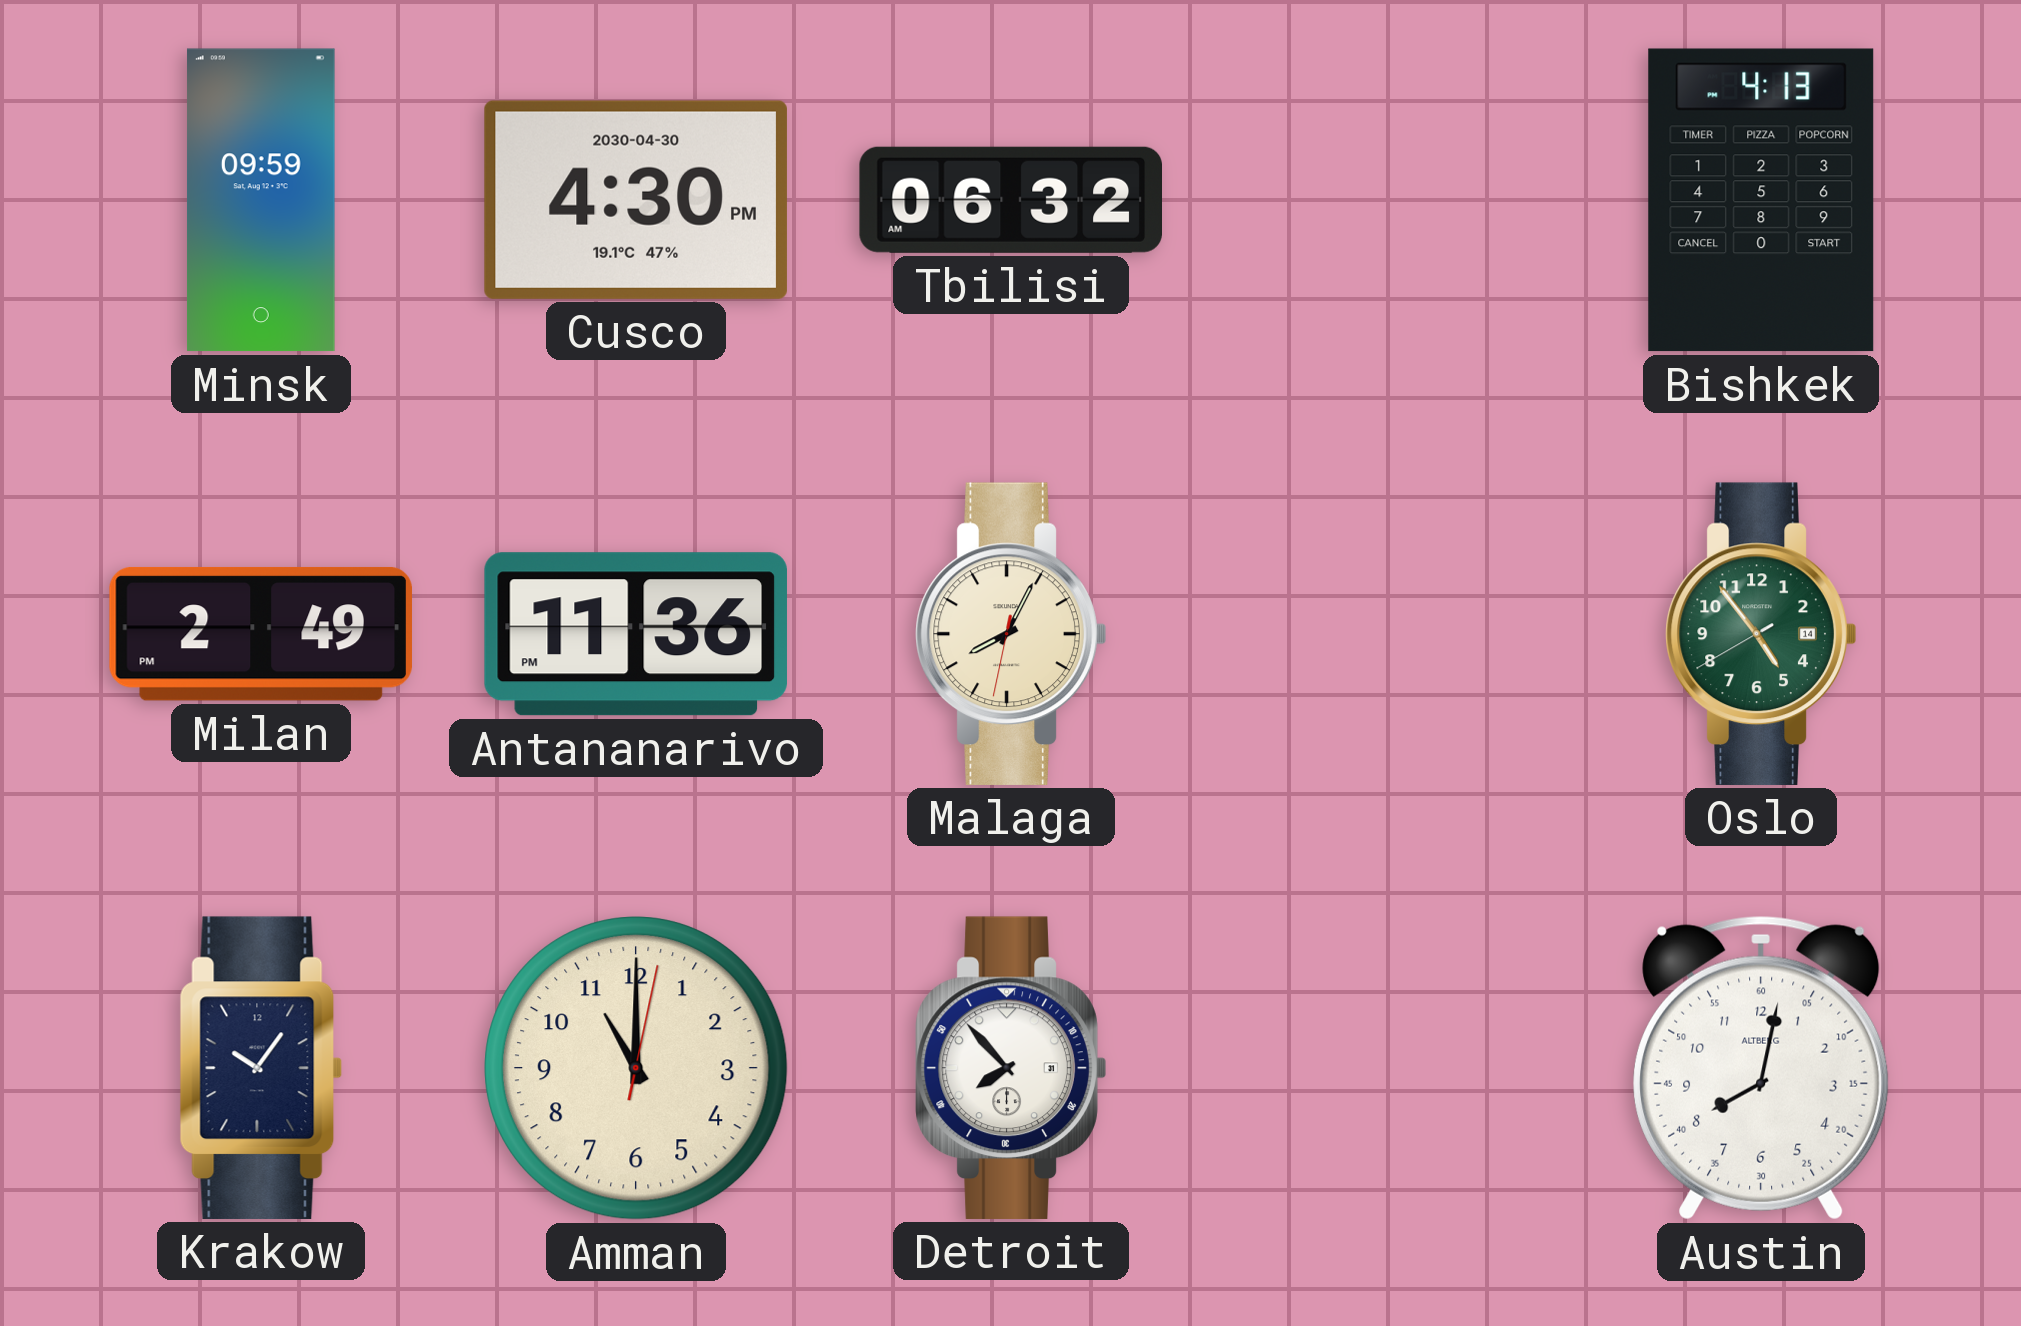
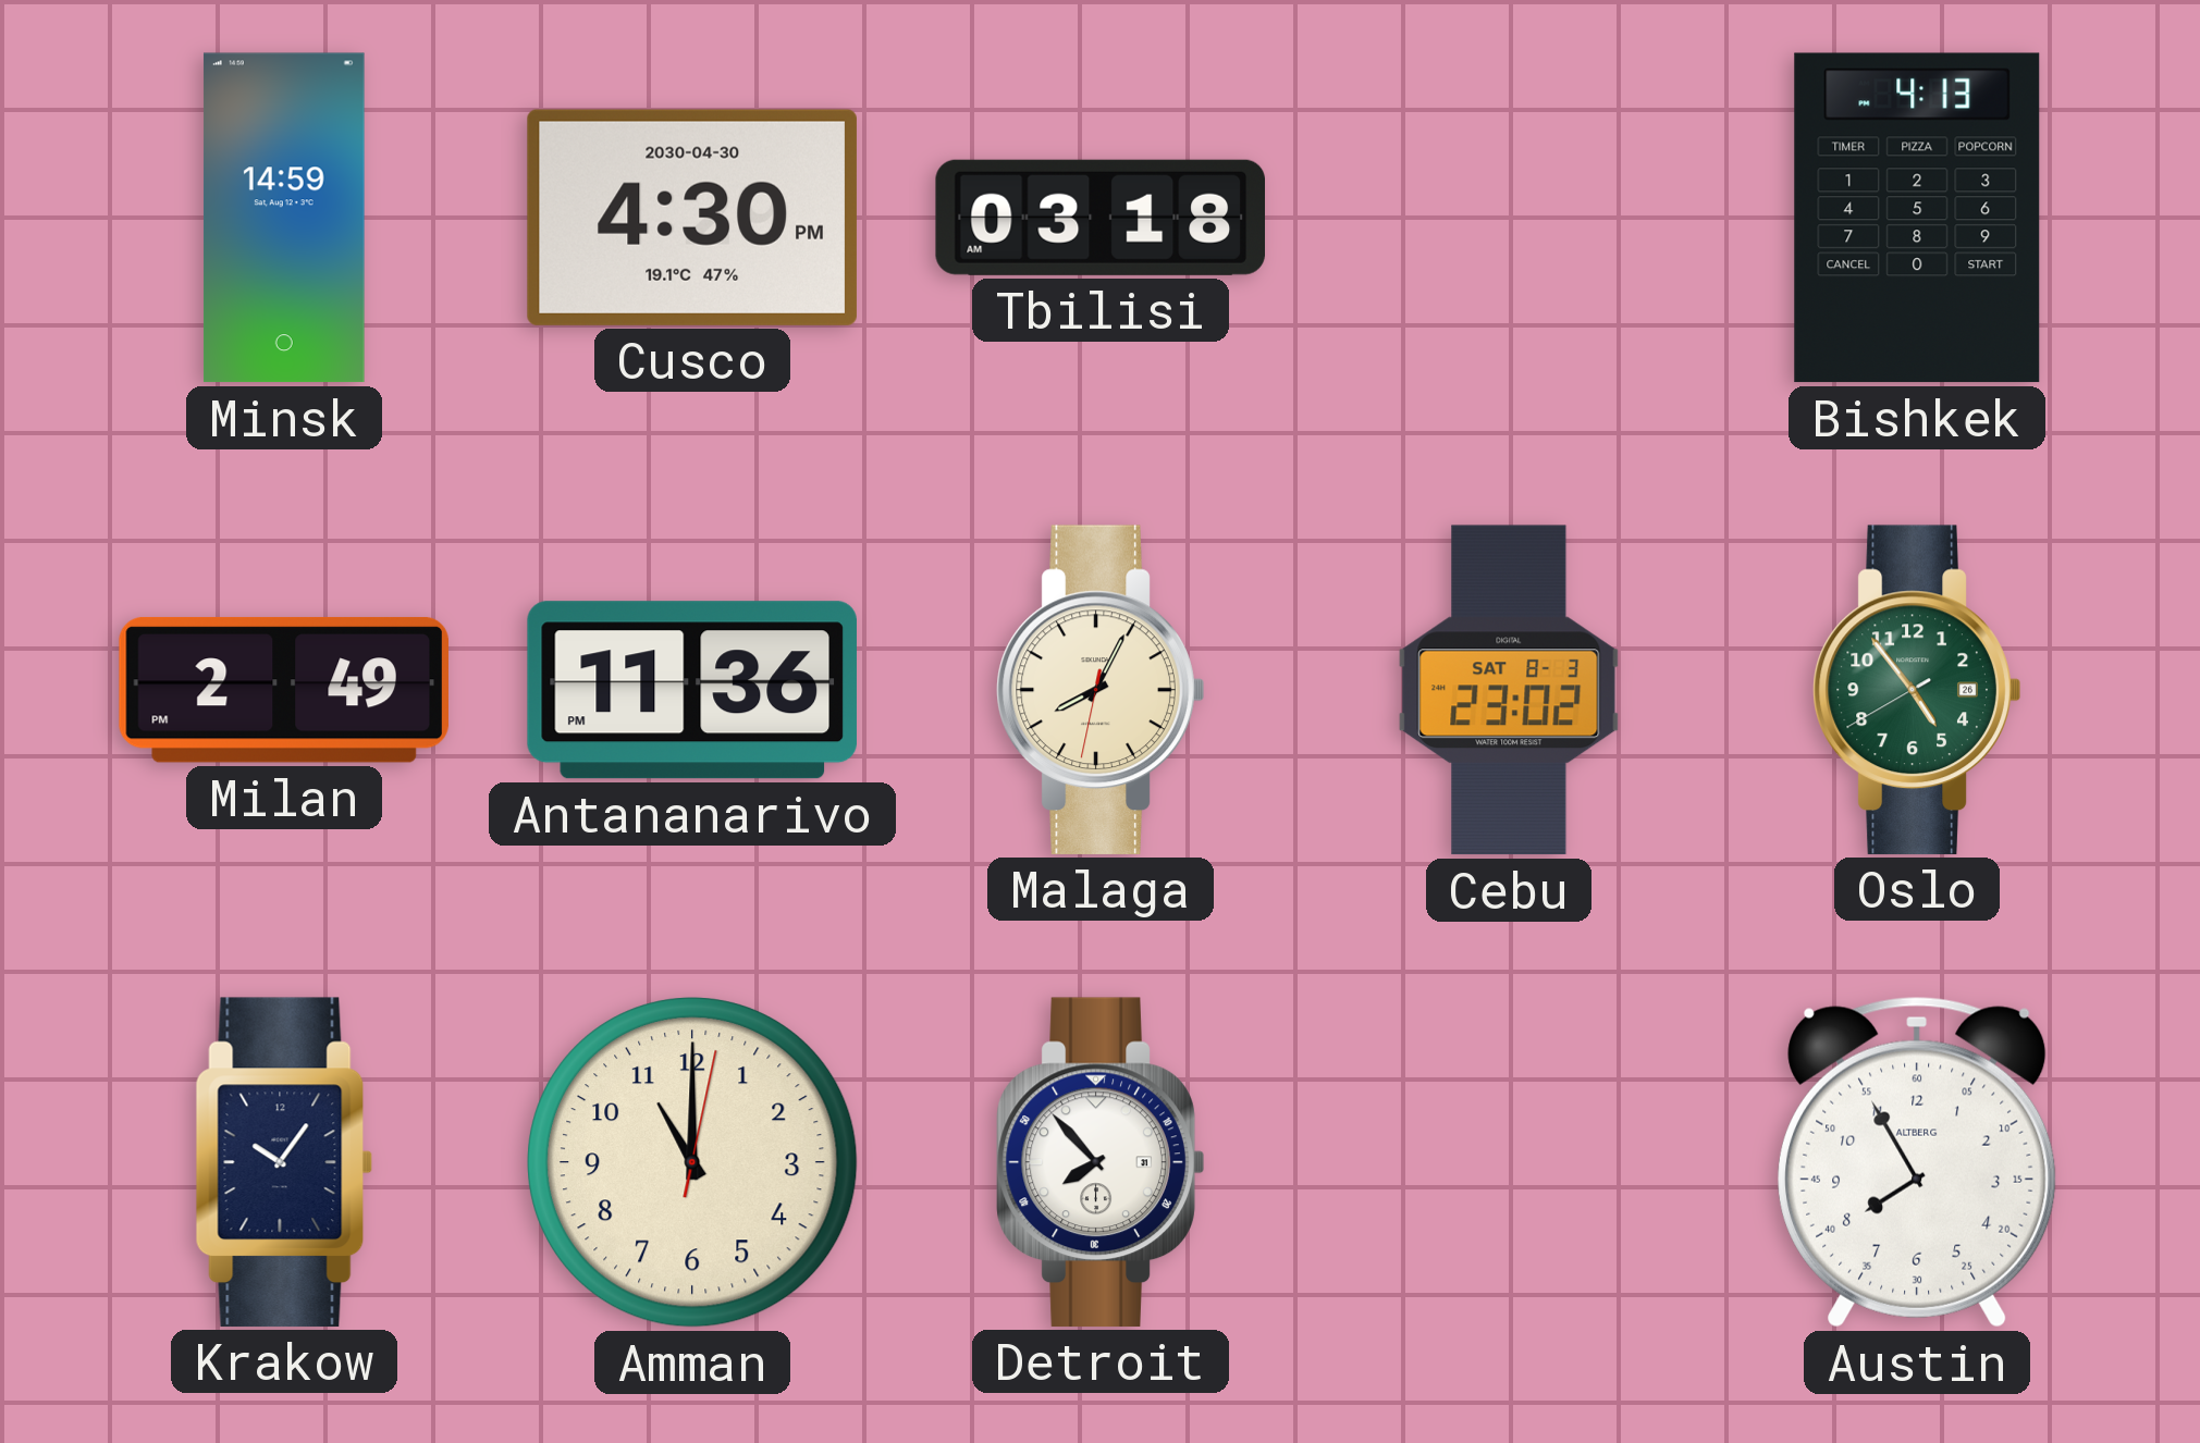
Minsk: 09:59 -> 14:59
Tbilisi: 06:32 -> 03:18
Cebu: none -> 23:02
Oslo date: 14 -> 26
Austin: 8:02 -> 7:55
